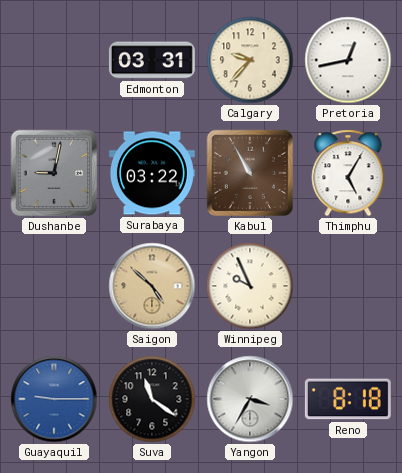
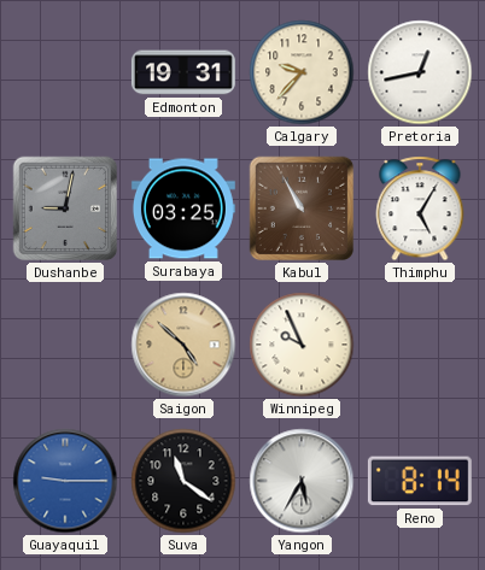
Edmonton: 03:31 -> 19:31
Surabaya: 03:22 -> 03:25
Yangon: 3:35 -> 5:35
Reno: 8:18 -> 8:14
